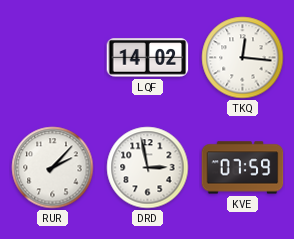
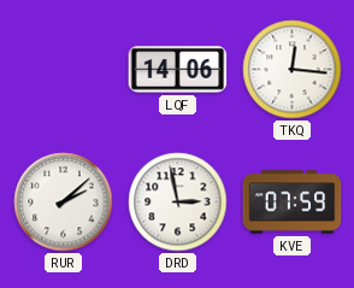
LQF: 14:02 -> 14:06
RUR: 2:07 -> 2:08
